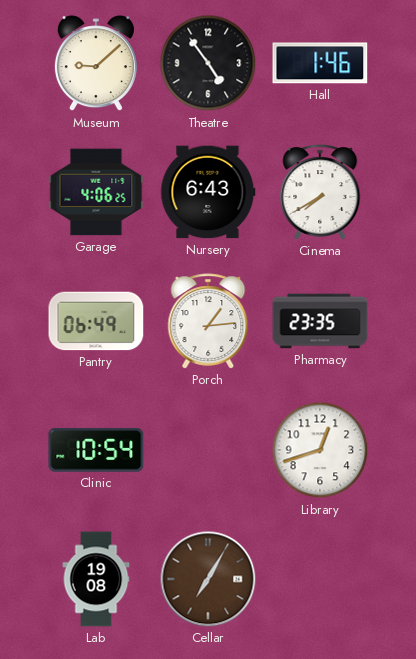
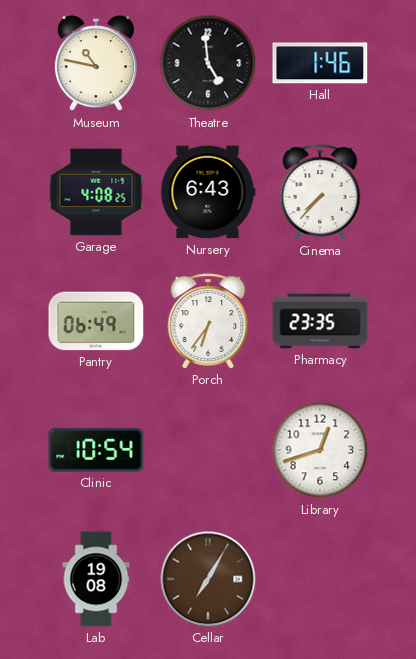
Museum: 9:08 -> 10:47
Theatre: 4:54 -> 4:59
Garage: 4:06 -> 4:08
Cinema: 7:40 -> 7:37
Porch: 1:14 -> 6:36
